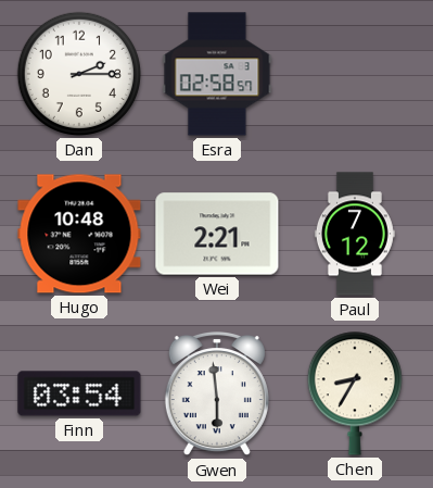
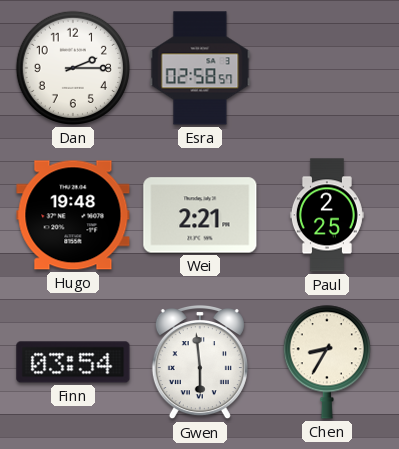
Hugo: 10:48 -> 19:48
Paul: 7:12 -> 2:25
